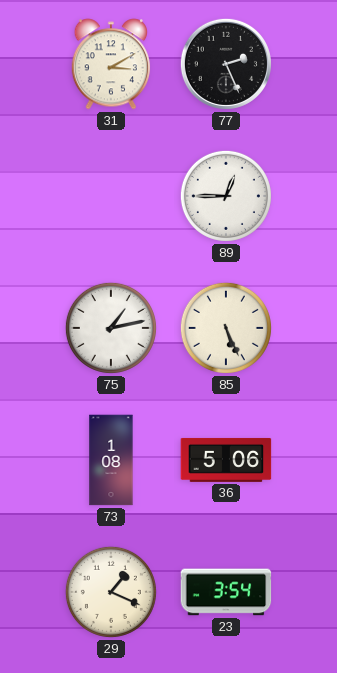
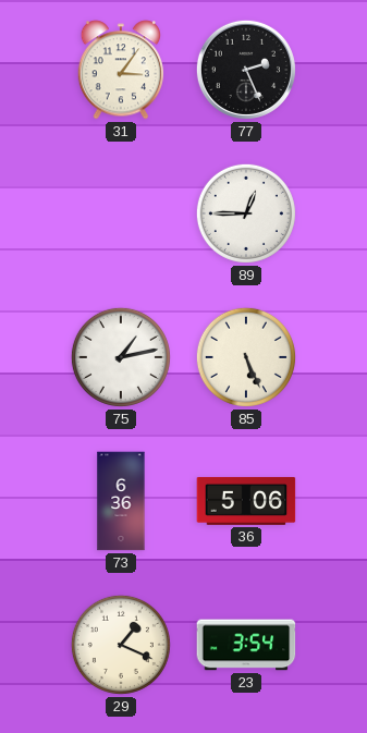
31: 3:10 -> 3:06
73: 1:08 -> 6:36
